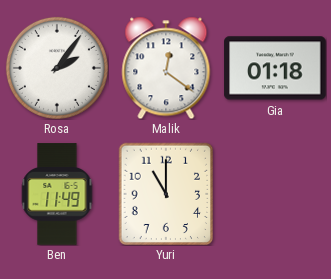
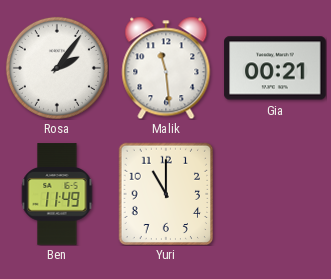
Malik: 12:21 -> 11:29
Gia: 01:18 -> 00:21
